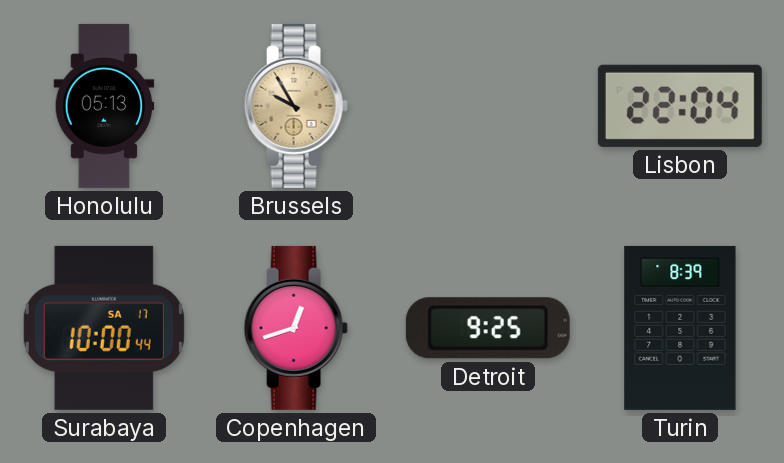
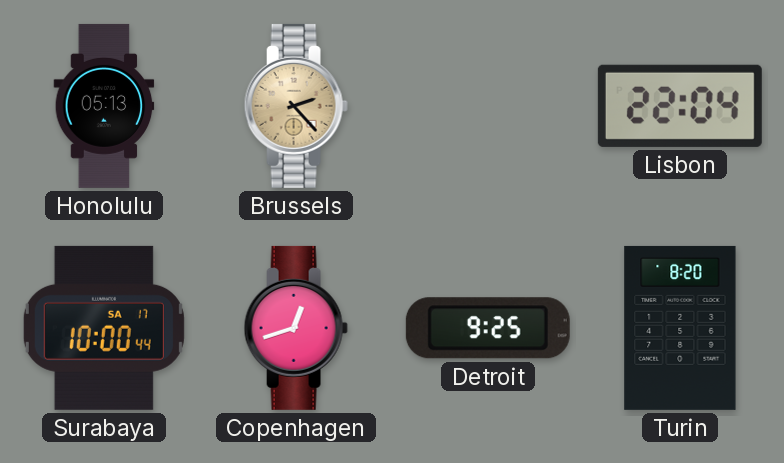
Brussels: 9:55 -> 2:23
Turin: 8:39 -> 8:20
